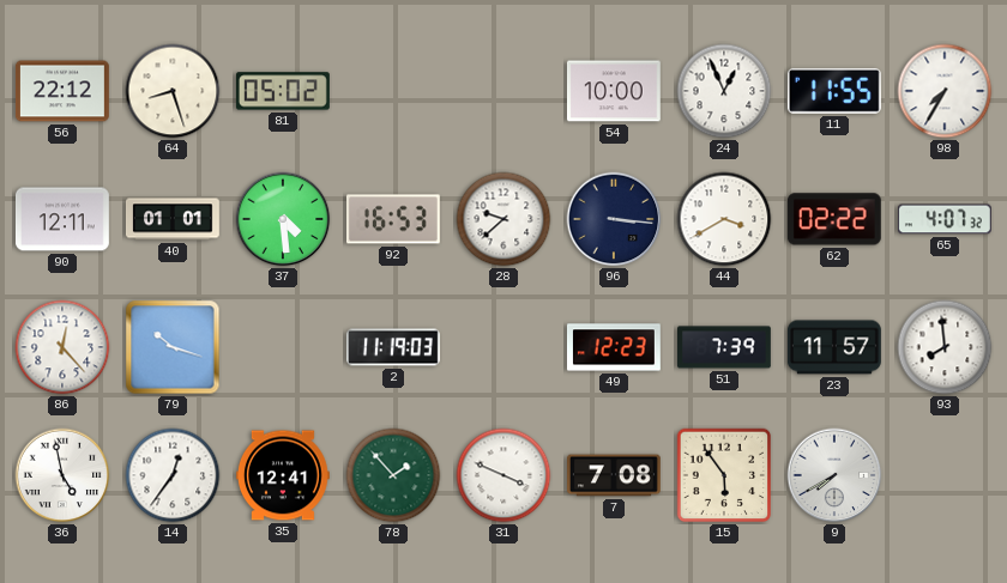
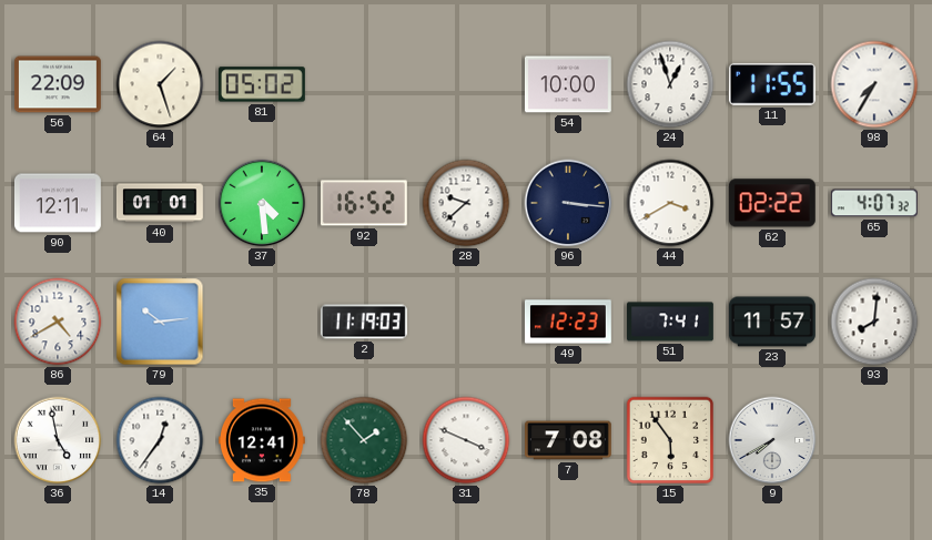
56: 22:12 -> 22:09
64: 8:27 -> 1:27
24: 12:56 -> 12:57
92: 16:53 -> 16:52
86: 12:23 -> 4:40
79: 10:18 -> 10:14
51: 7:39 -> 7:41
93: 7:59 -> 8:01
